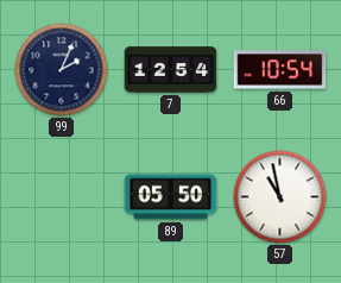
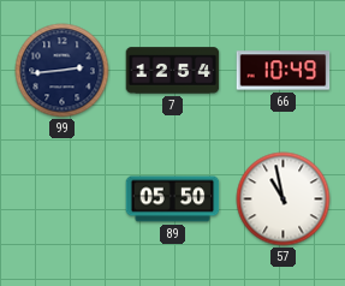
99: 2:04 -> 2:44
66: 10:54 -> 10:49
